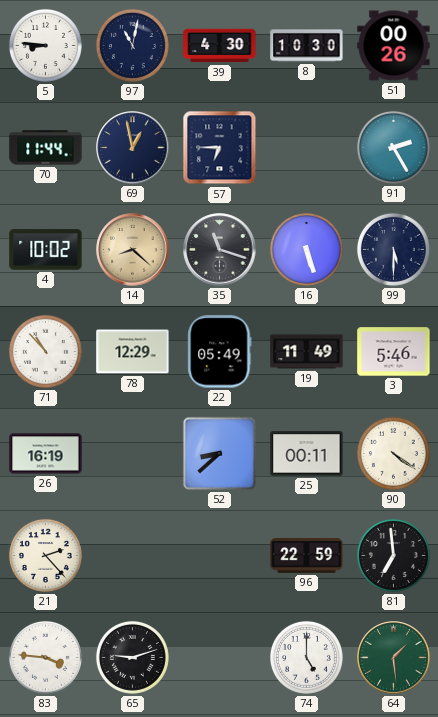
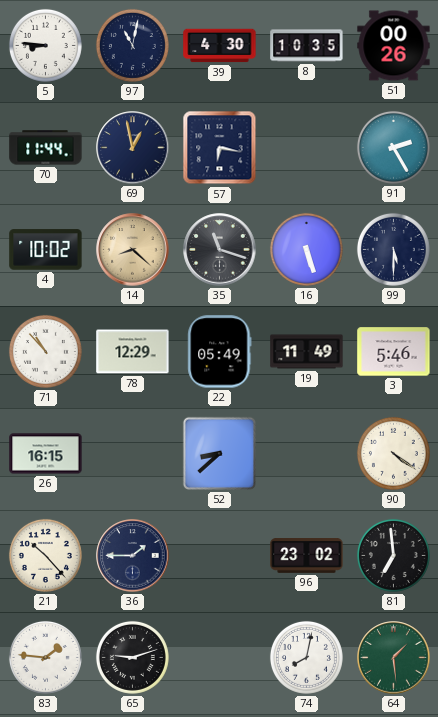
8: 10:30 -> 10:35
57: 6:45 -> 6:17
26: 16:19 -> 16:15
25: 00:11 -> none
21: 2:23 -> 10:23
36: none -> 1:45
96: 22:59 -> 23:02
83: 3:46 -> 1:46
74: 5:00 -> 8:02
